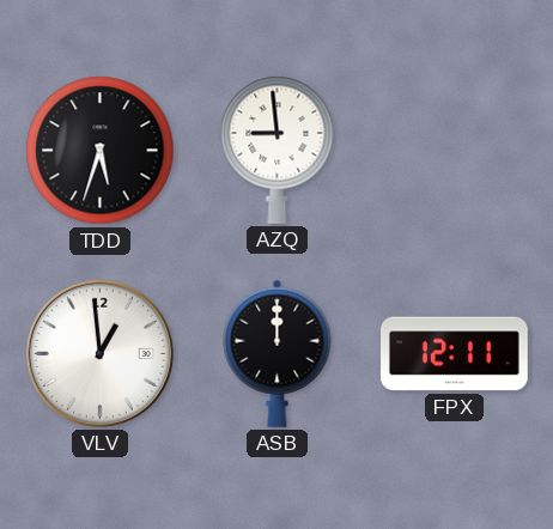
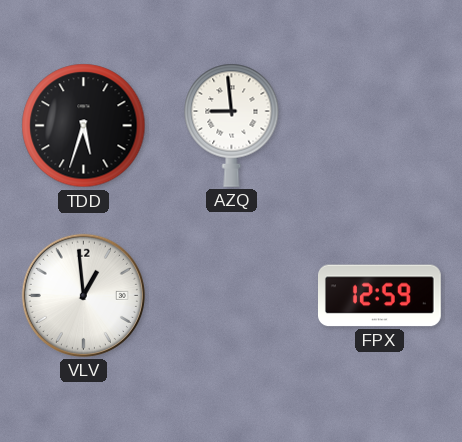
ASB: 12:00 -> none
FPX: 12:11 -> 12:59
